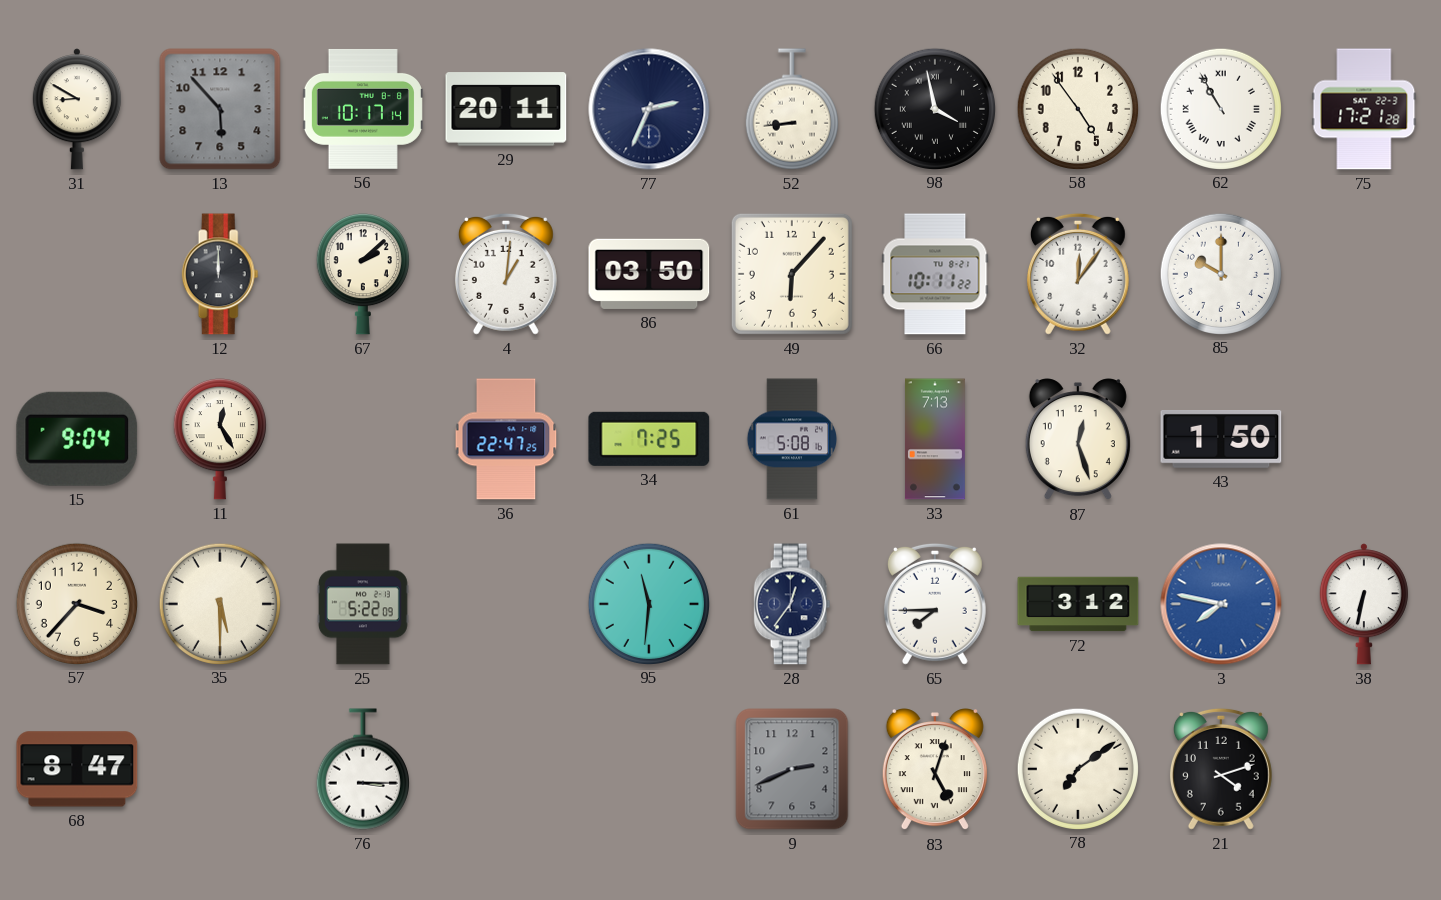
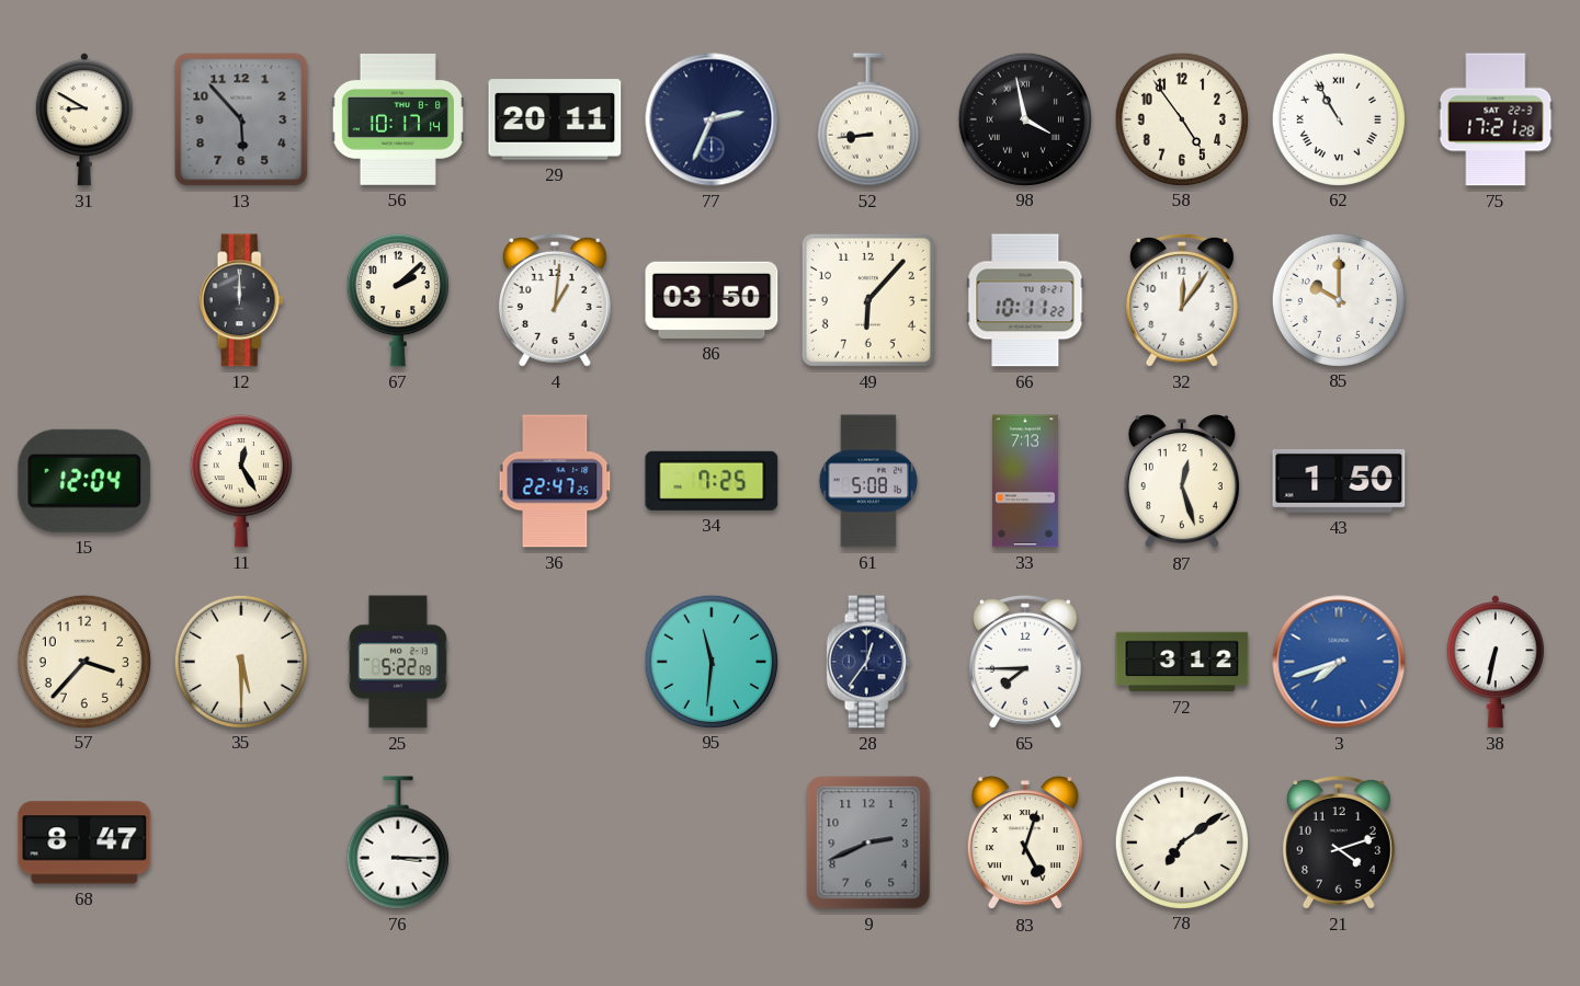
15: 9:04 -> 12:04
3: 7:47 -> 7:42
